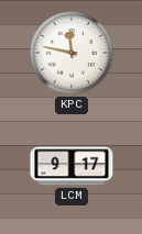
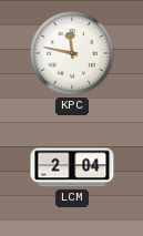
LCM: 9:17 -> 2:04
